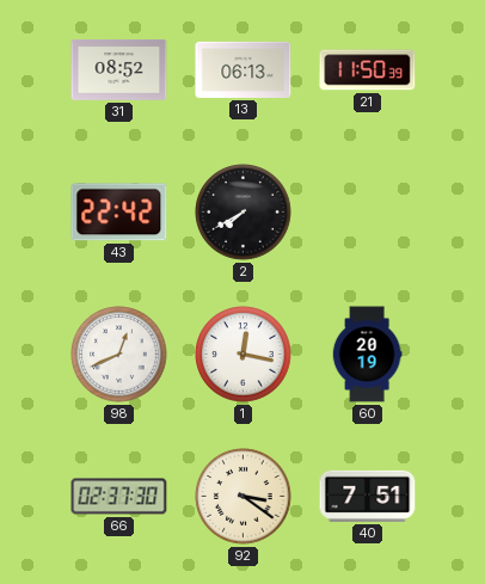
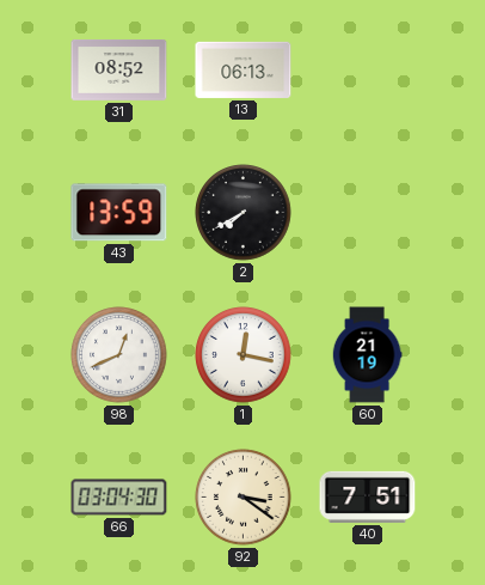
21: 11:50 -> none
43: 22:42 -> 13:59
60: 20:19 -> 21:19
66: 02:37 -> 03:04
